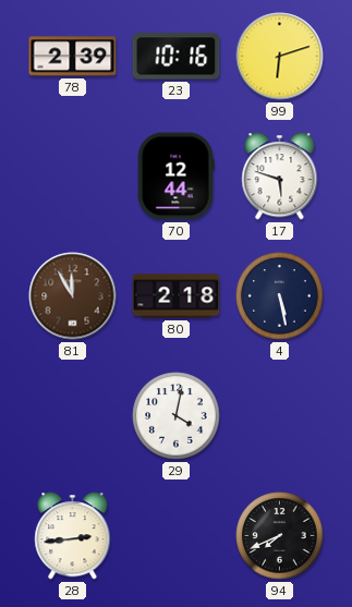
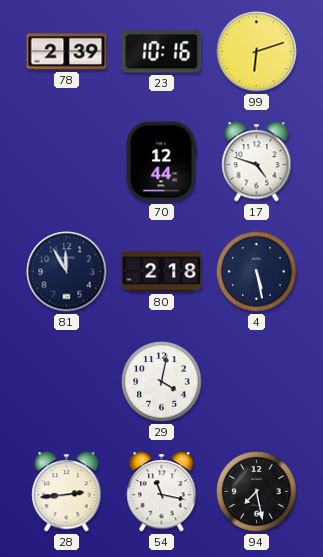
17: 5:48 -> 4:48
81 dial: brown -> navy
54: none -> 11:17
94: 7:41 -> 7:28
